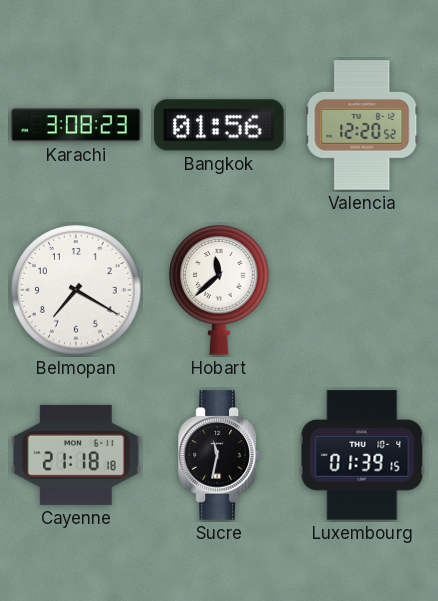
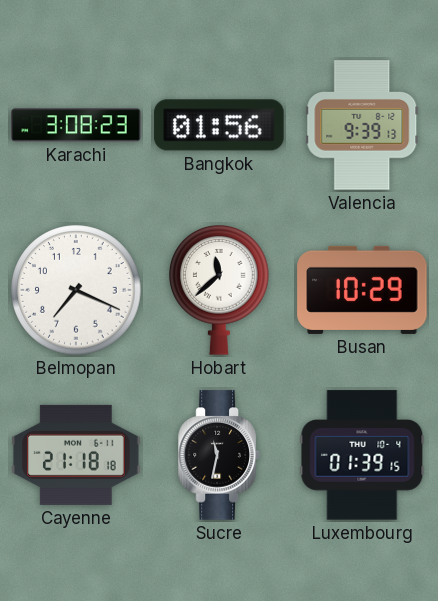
Valencia: 12:20 -> 9:39
Belmopan: 7:20 -> 7:19
Busan: none -> 10:29
